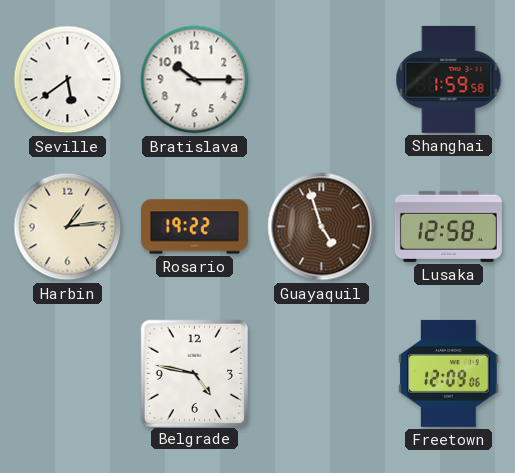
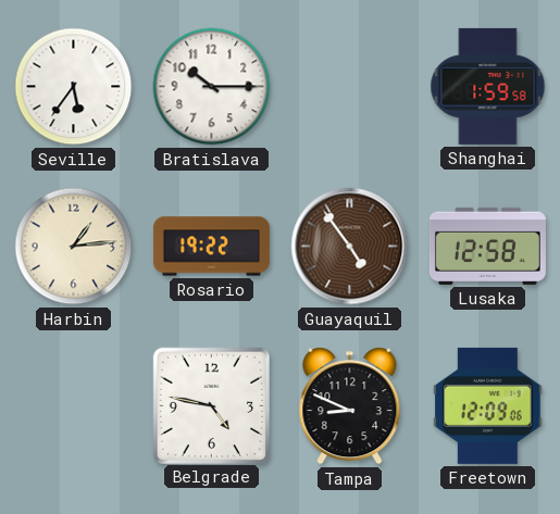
Seville: 5:39 -> 5:36
Guayaquil: 4:57 -> 4:54
Tampa: none -> 8:49
